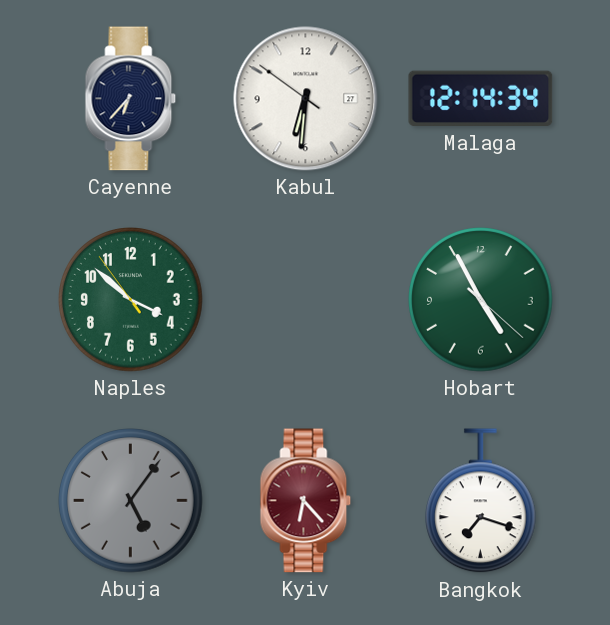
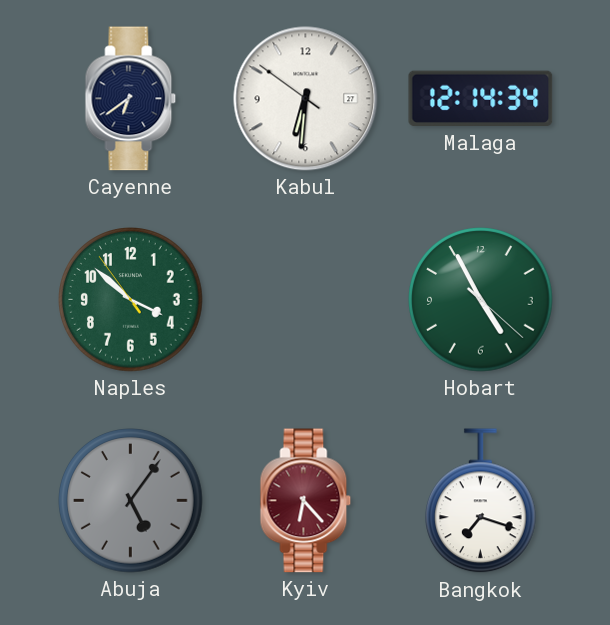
Cayenne: 6:37 -> 6:39
